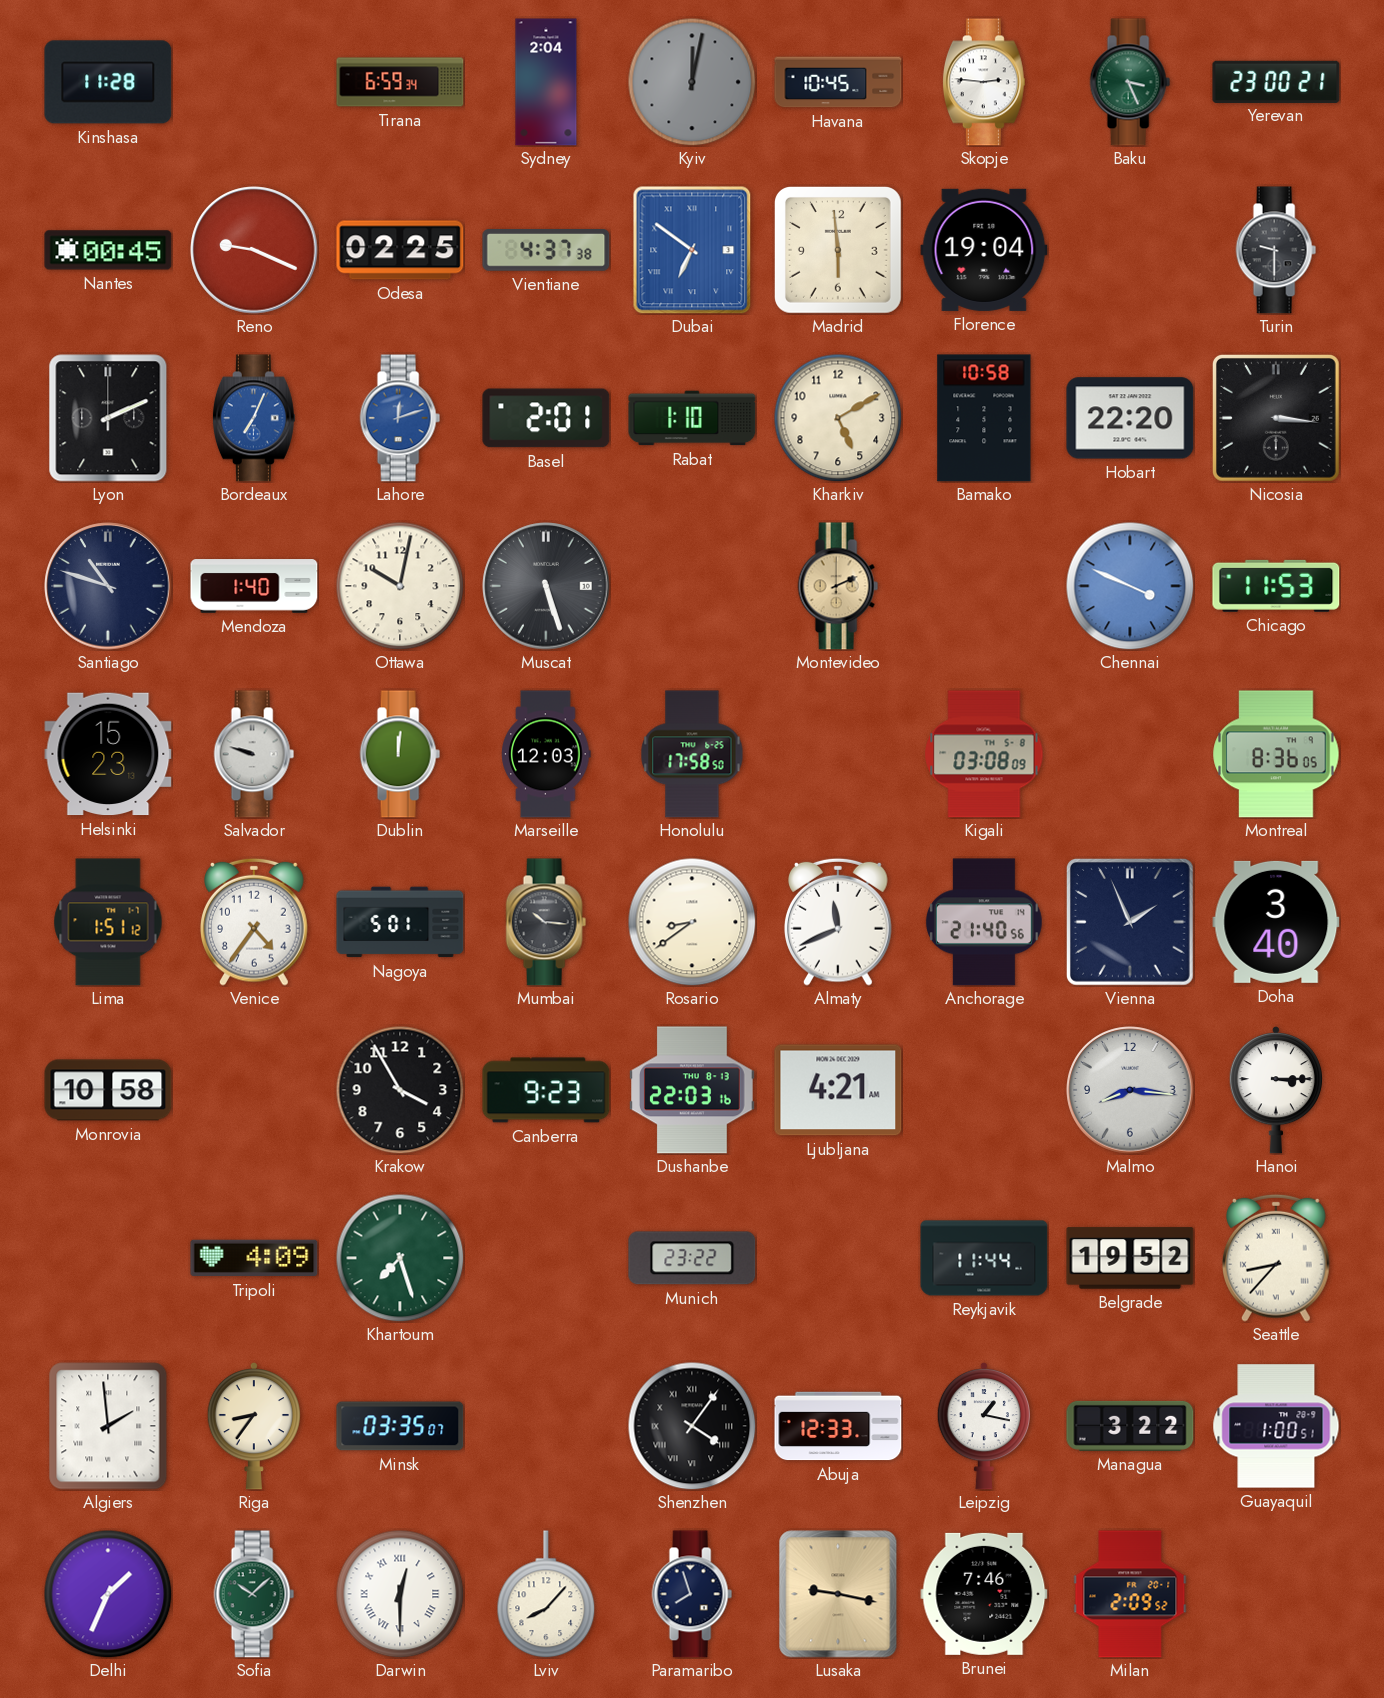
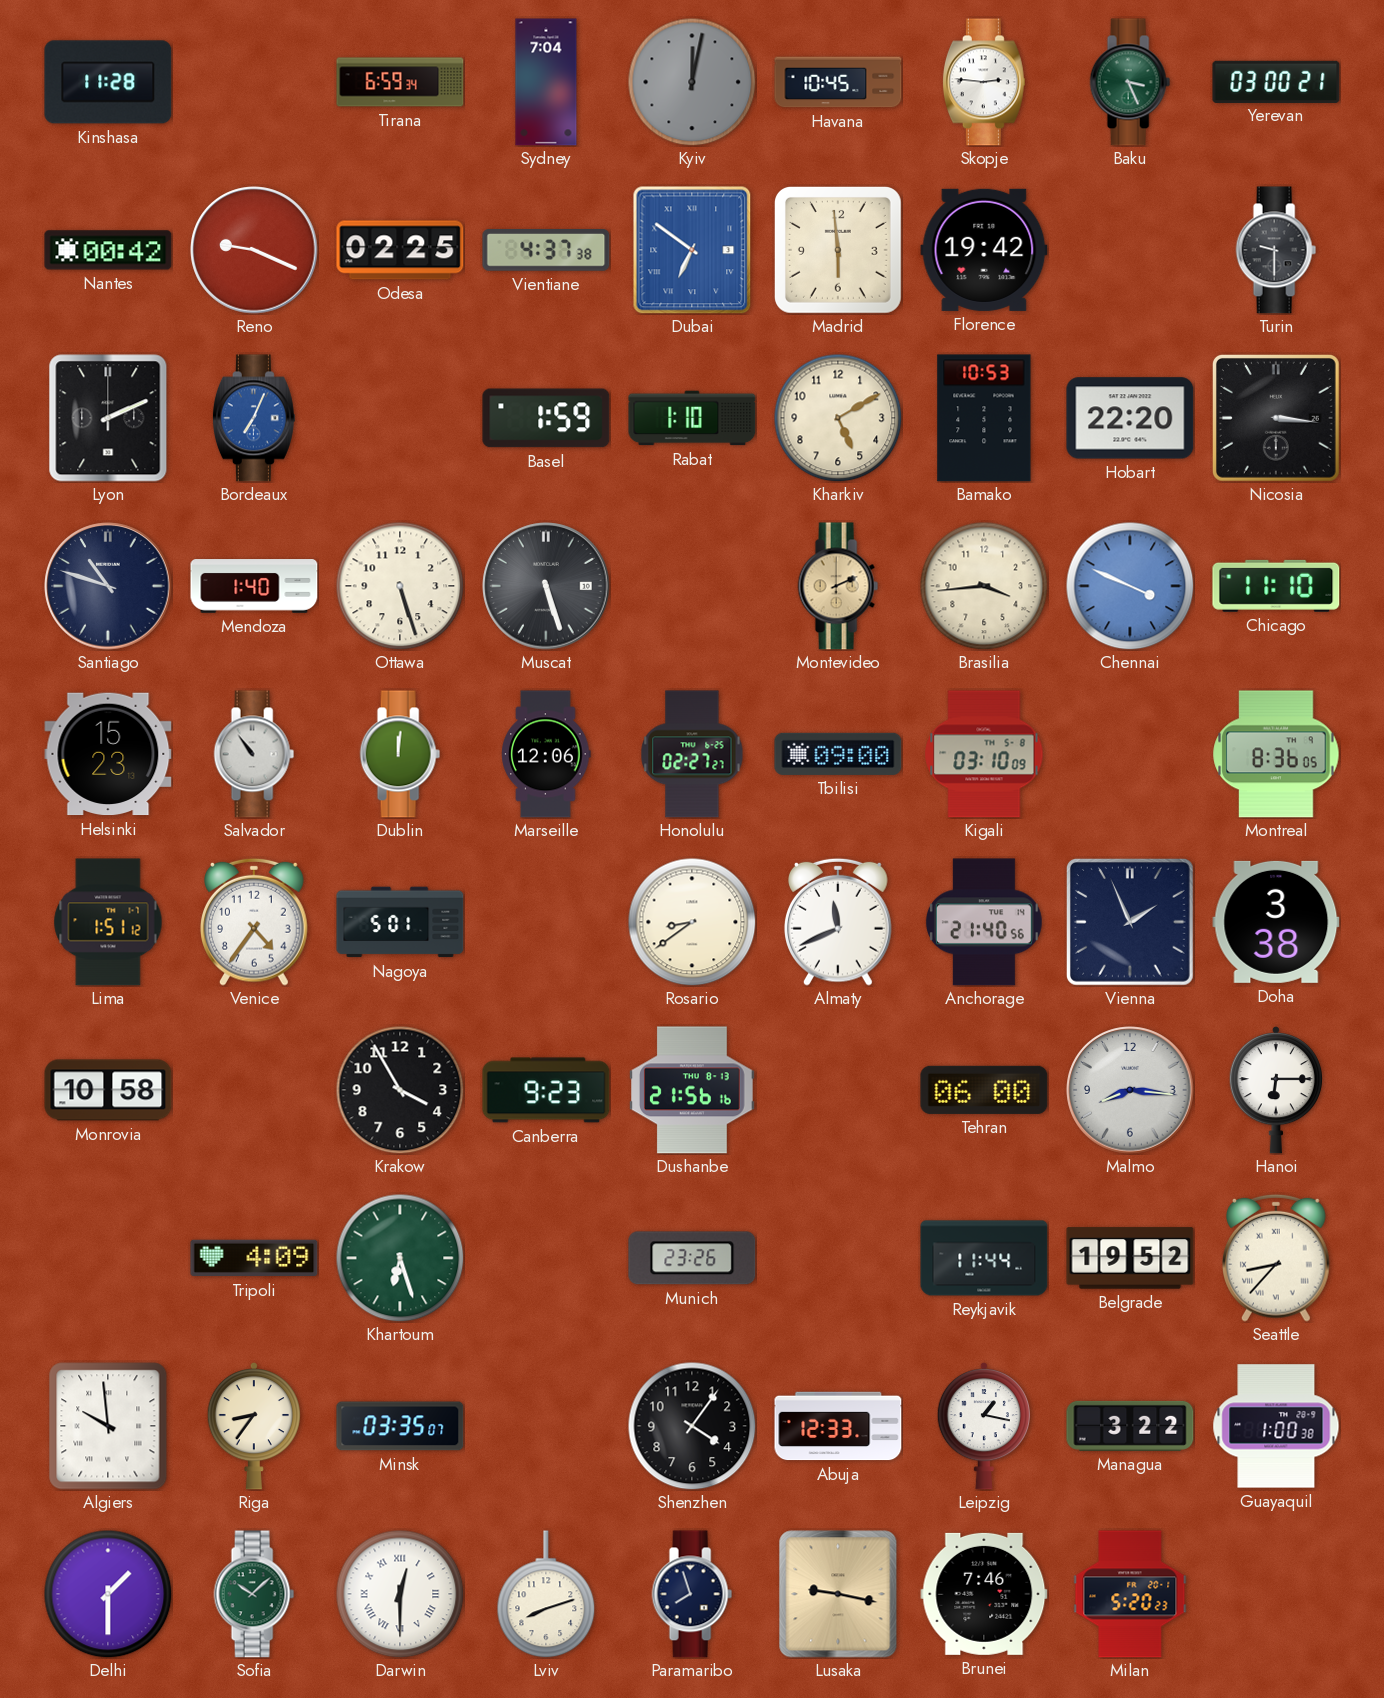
Sydney: 2:04 -> 7:04
Yerevan: 23:00 -> 03:00
Nantes: 00:45 -> 00:42
Florence: 19:04 -> 19:42
Lahore: 12:12 -> none
Basel: 2:01 -> 1:59
Bamako: 10:58 -> 10:53
Ottawa: 10:02 -> 5:27
Brasilia: none -> 3:44
Chicago: 11:53 -> 11:10
Salvador: 9:48 -> 10:54
Marseille: 12:03 -> 12:06
Honolulu: 17:58 -> 02:27
Tbilisi: none -> 09:00
Kigali: 03:08 -> 03:10
Mumbai: 10:16 -> none
Doha: 3:40 -> 3:38
Dushanbe: 22:03 -> 21:56
Ljubljana: 4:21 -> none
Tehran: none -> 06:00
Hanoi: 3:15 -> 6:15
Khartoum: 7:27 -> 6:27
Munich: 23:22 -> 23:26
Algiers: 1:59 -> 9:59
Shenzhen numerals: Roman -> Arabic
Guayaquil: 1:00:51 -> 1:00:38
Delhi: 1:34 -> 1:30
Lviv: 8:07 -> 8:12
Milan: 2:09 -> 5:20
